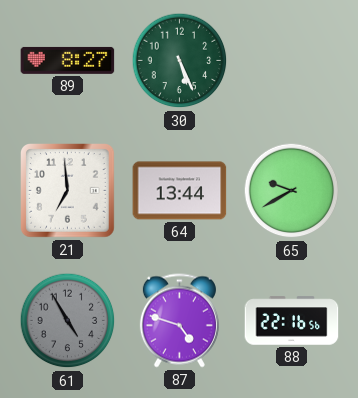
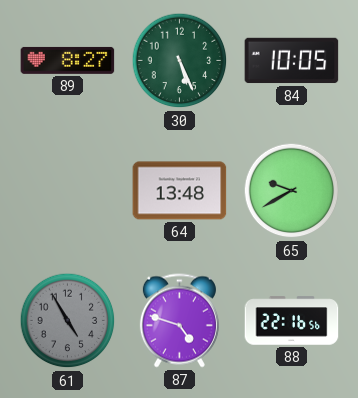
84: none -> 10:05
21: 6:59 -> none
64: 13:44 -> 13:48
